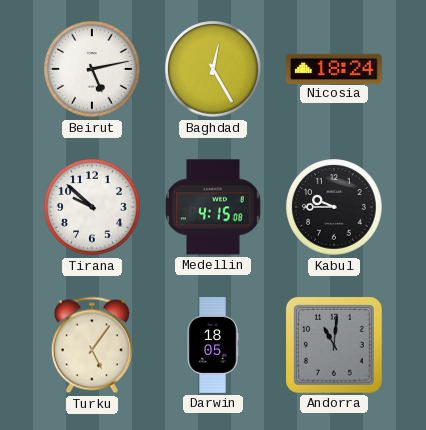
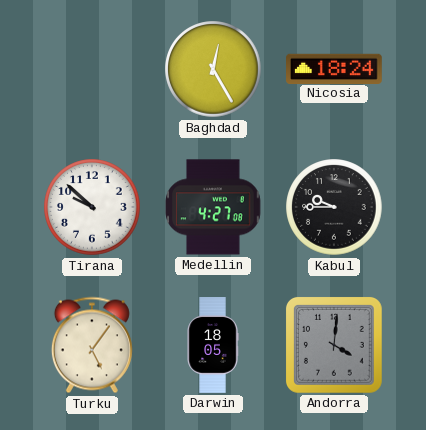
Beirut: 5:13 -> none
Medellin: 4:15 -> 4:27
Andorra: 11:01 -> 4:01
